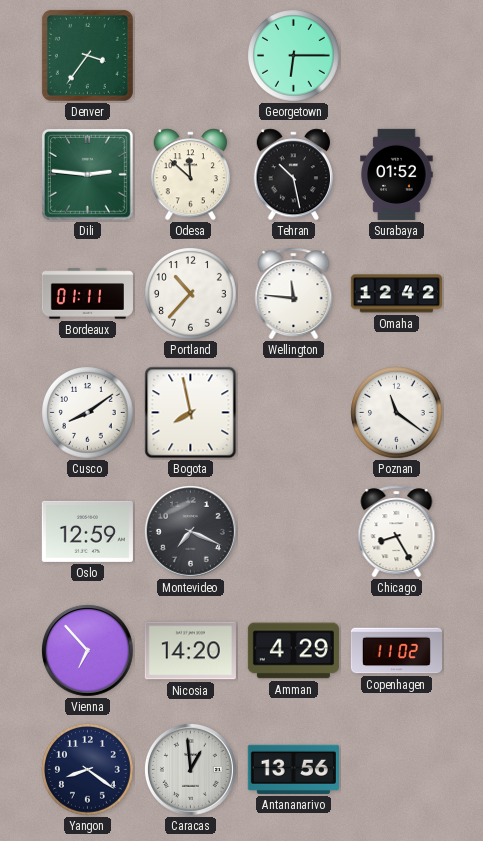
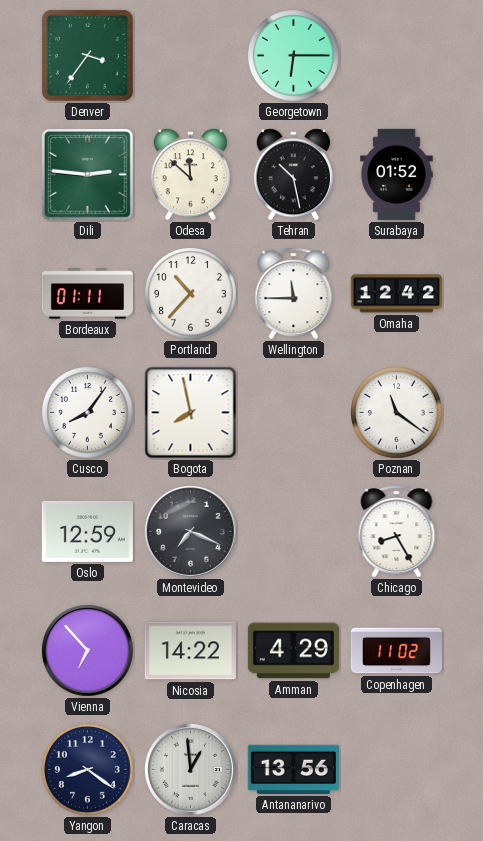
Wellington: 11:46 -> 11:45
Cusco: 8:09 -> 8:06
Nicosia: 14:20 -> 14:22
